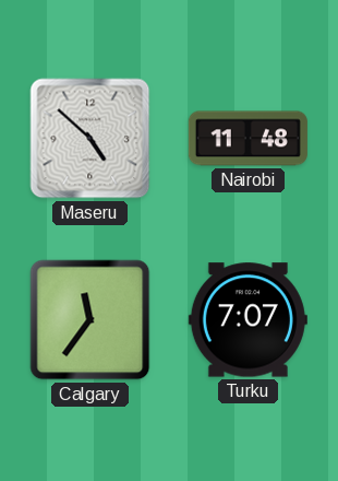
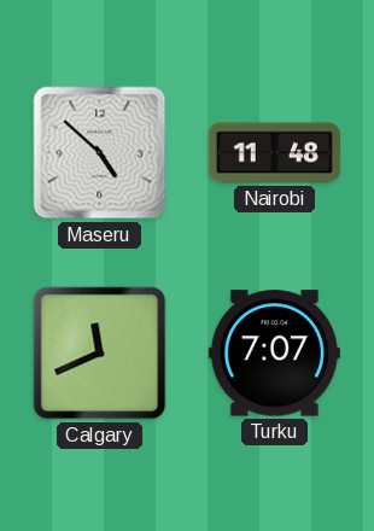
Calgary: 11:36 -> 11:41
